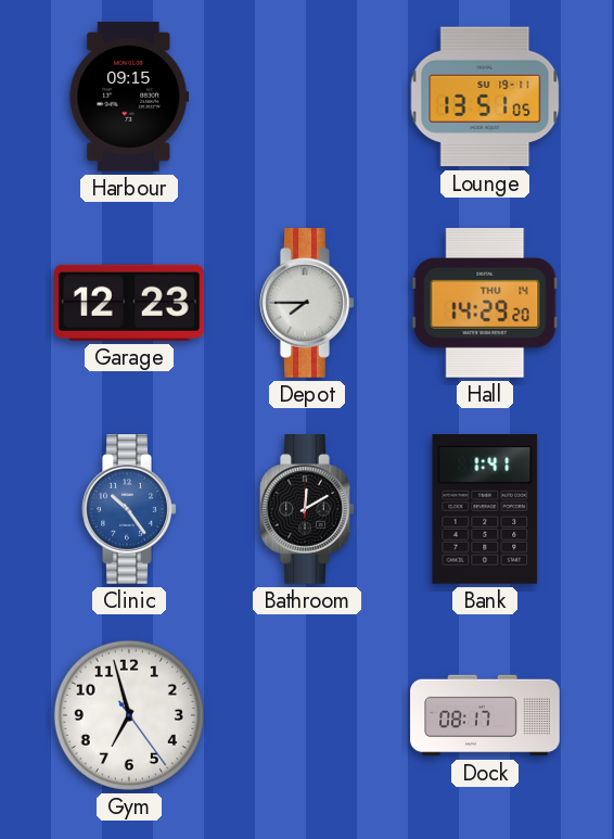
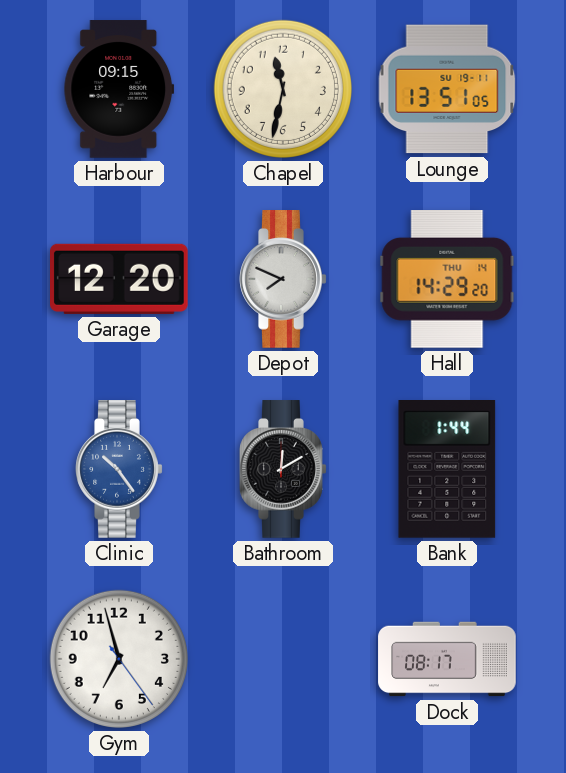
Chapel: none -> 11:32
Garage: 12:23 -> 12:20
Depot: 7:45 -> 7:49
Bank: 1:41 -> 1:44
